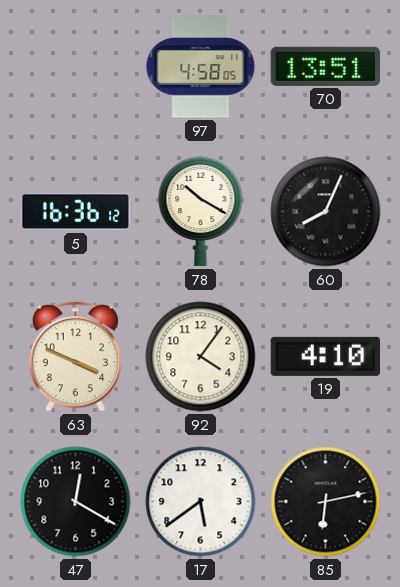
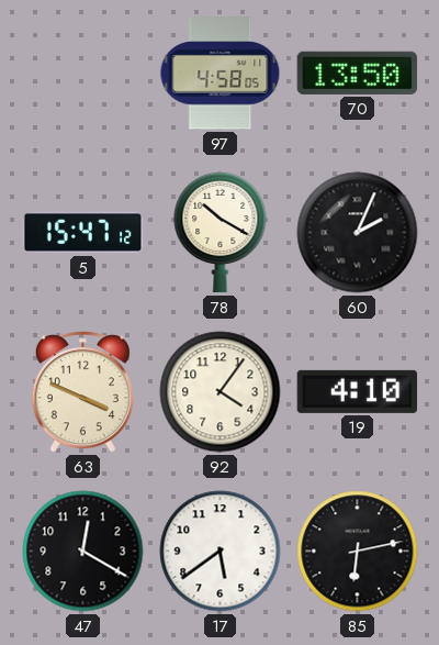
70: 13:51 -> 13:50
5: 16:36 -> 15:47
60: 8:04 -> 2:04
